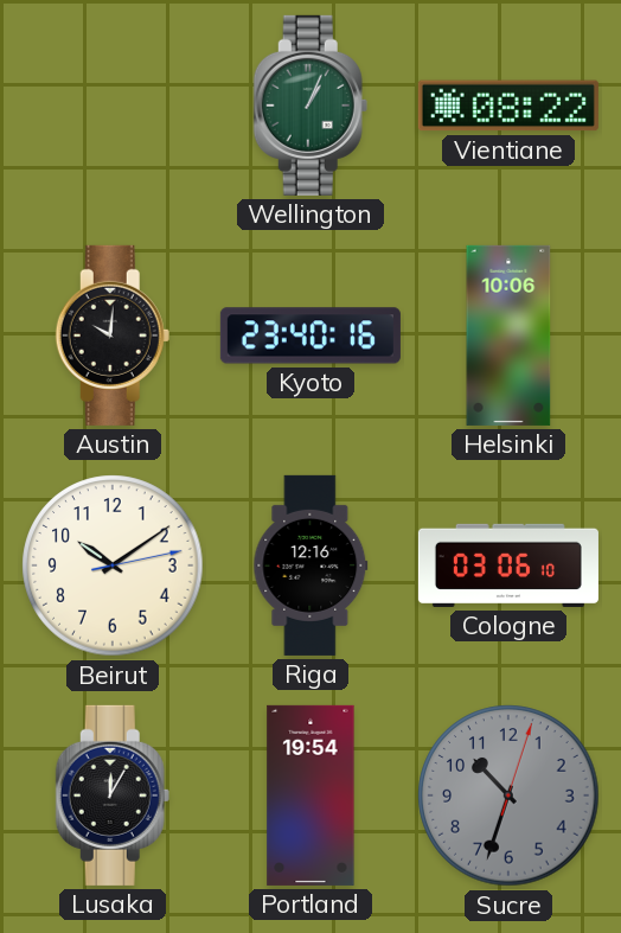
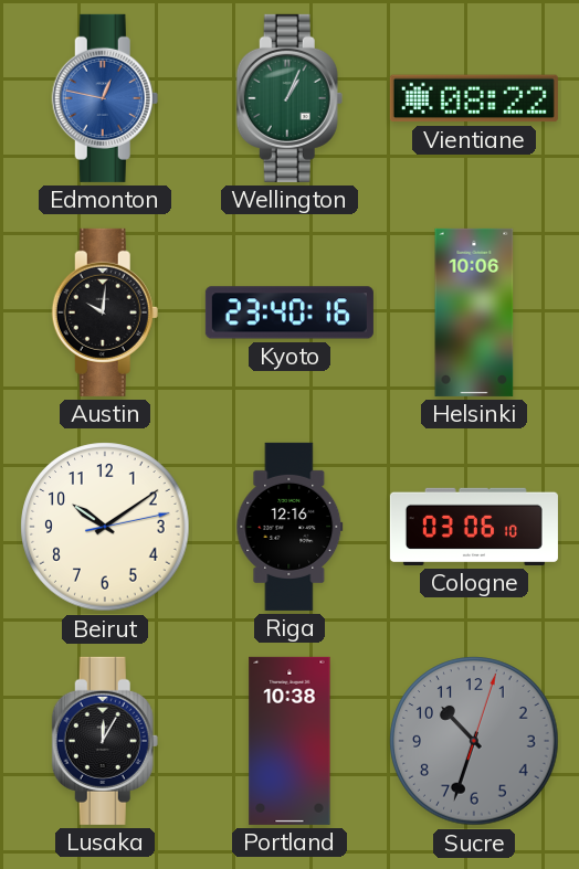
Edmonton: none -> 12:47
Portland: 19:54 -> 10:38
